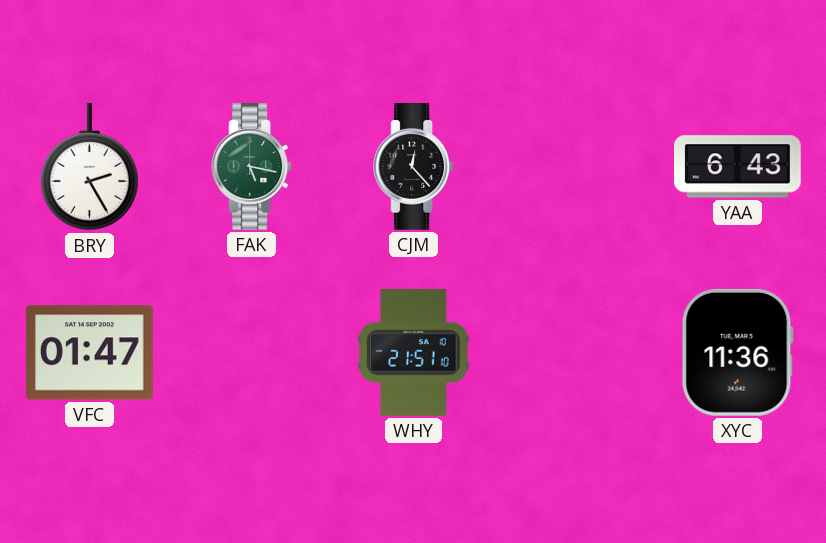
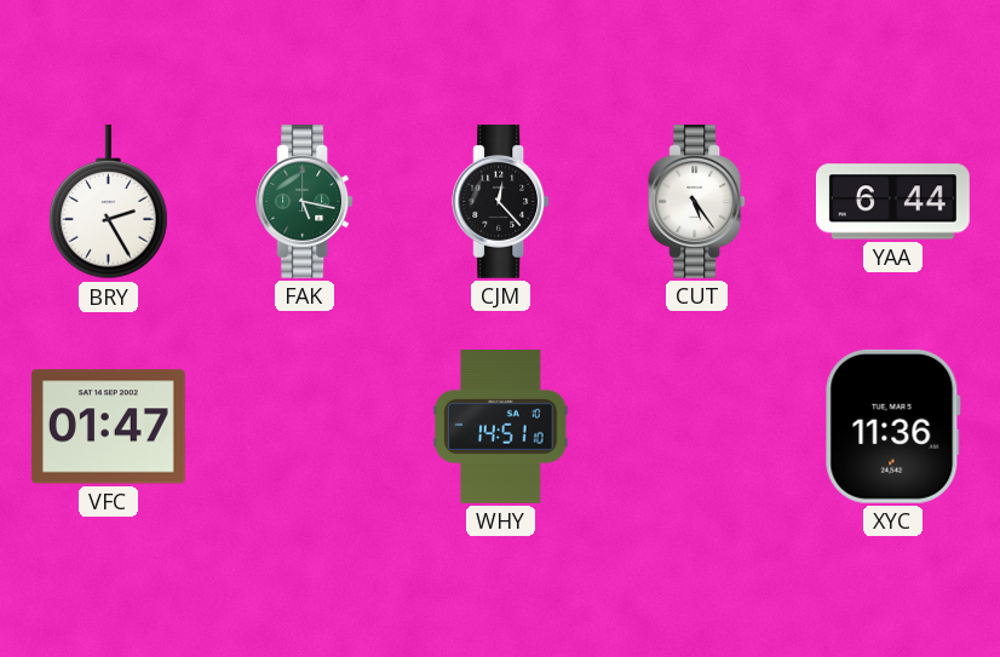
CUT: none -> 5:24
YAA: 6:43 -> 6:44
WHY: 21:51 -> 14:51
